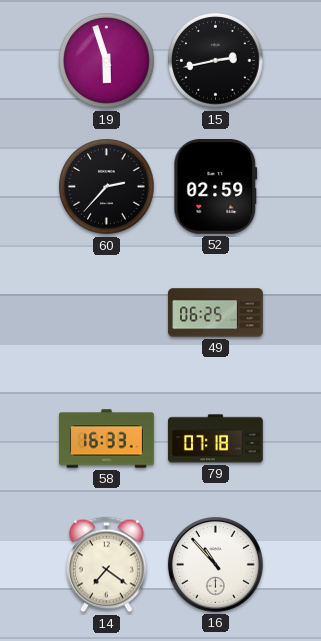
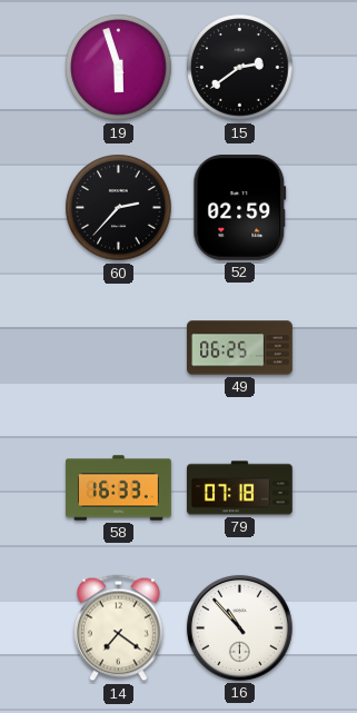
15: 2:43 -> 2:39
